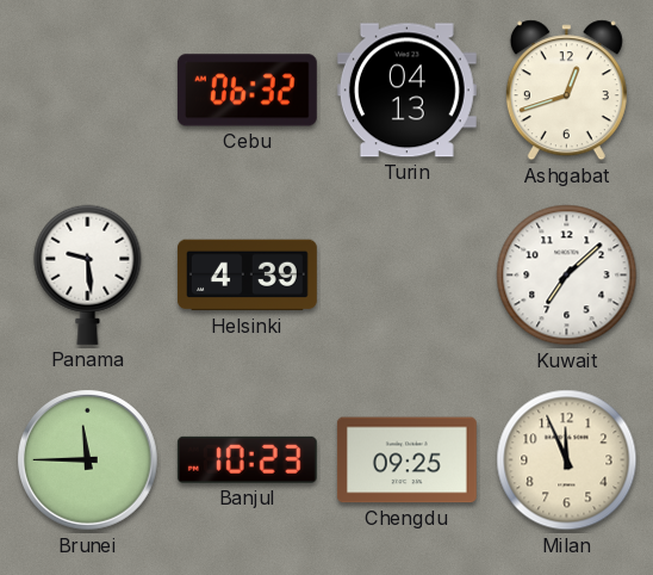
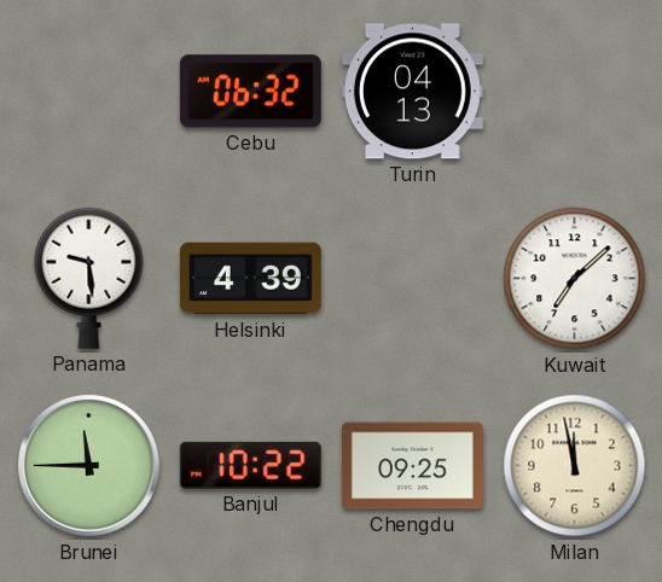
Ashgabat: 12:42 -> none
Banjul: 10:23 -> 10:22
Milan: 11:56 -> 11:58
